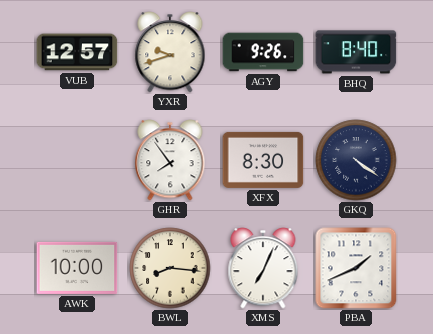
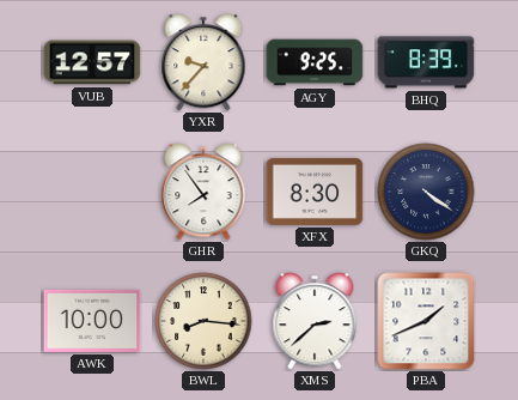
YXR: 9:42 -> 9:37
AGY: 9:26 -> 9:25
BHQ: 8:40 -> 8:39
XMS: 7:04 -> 2:38
